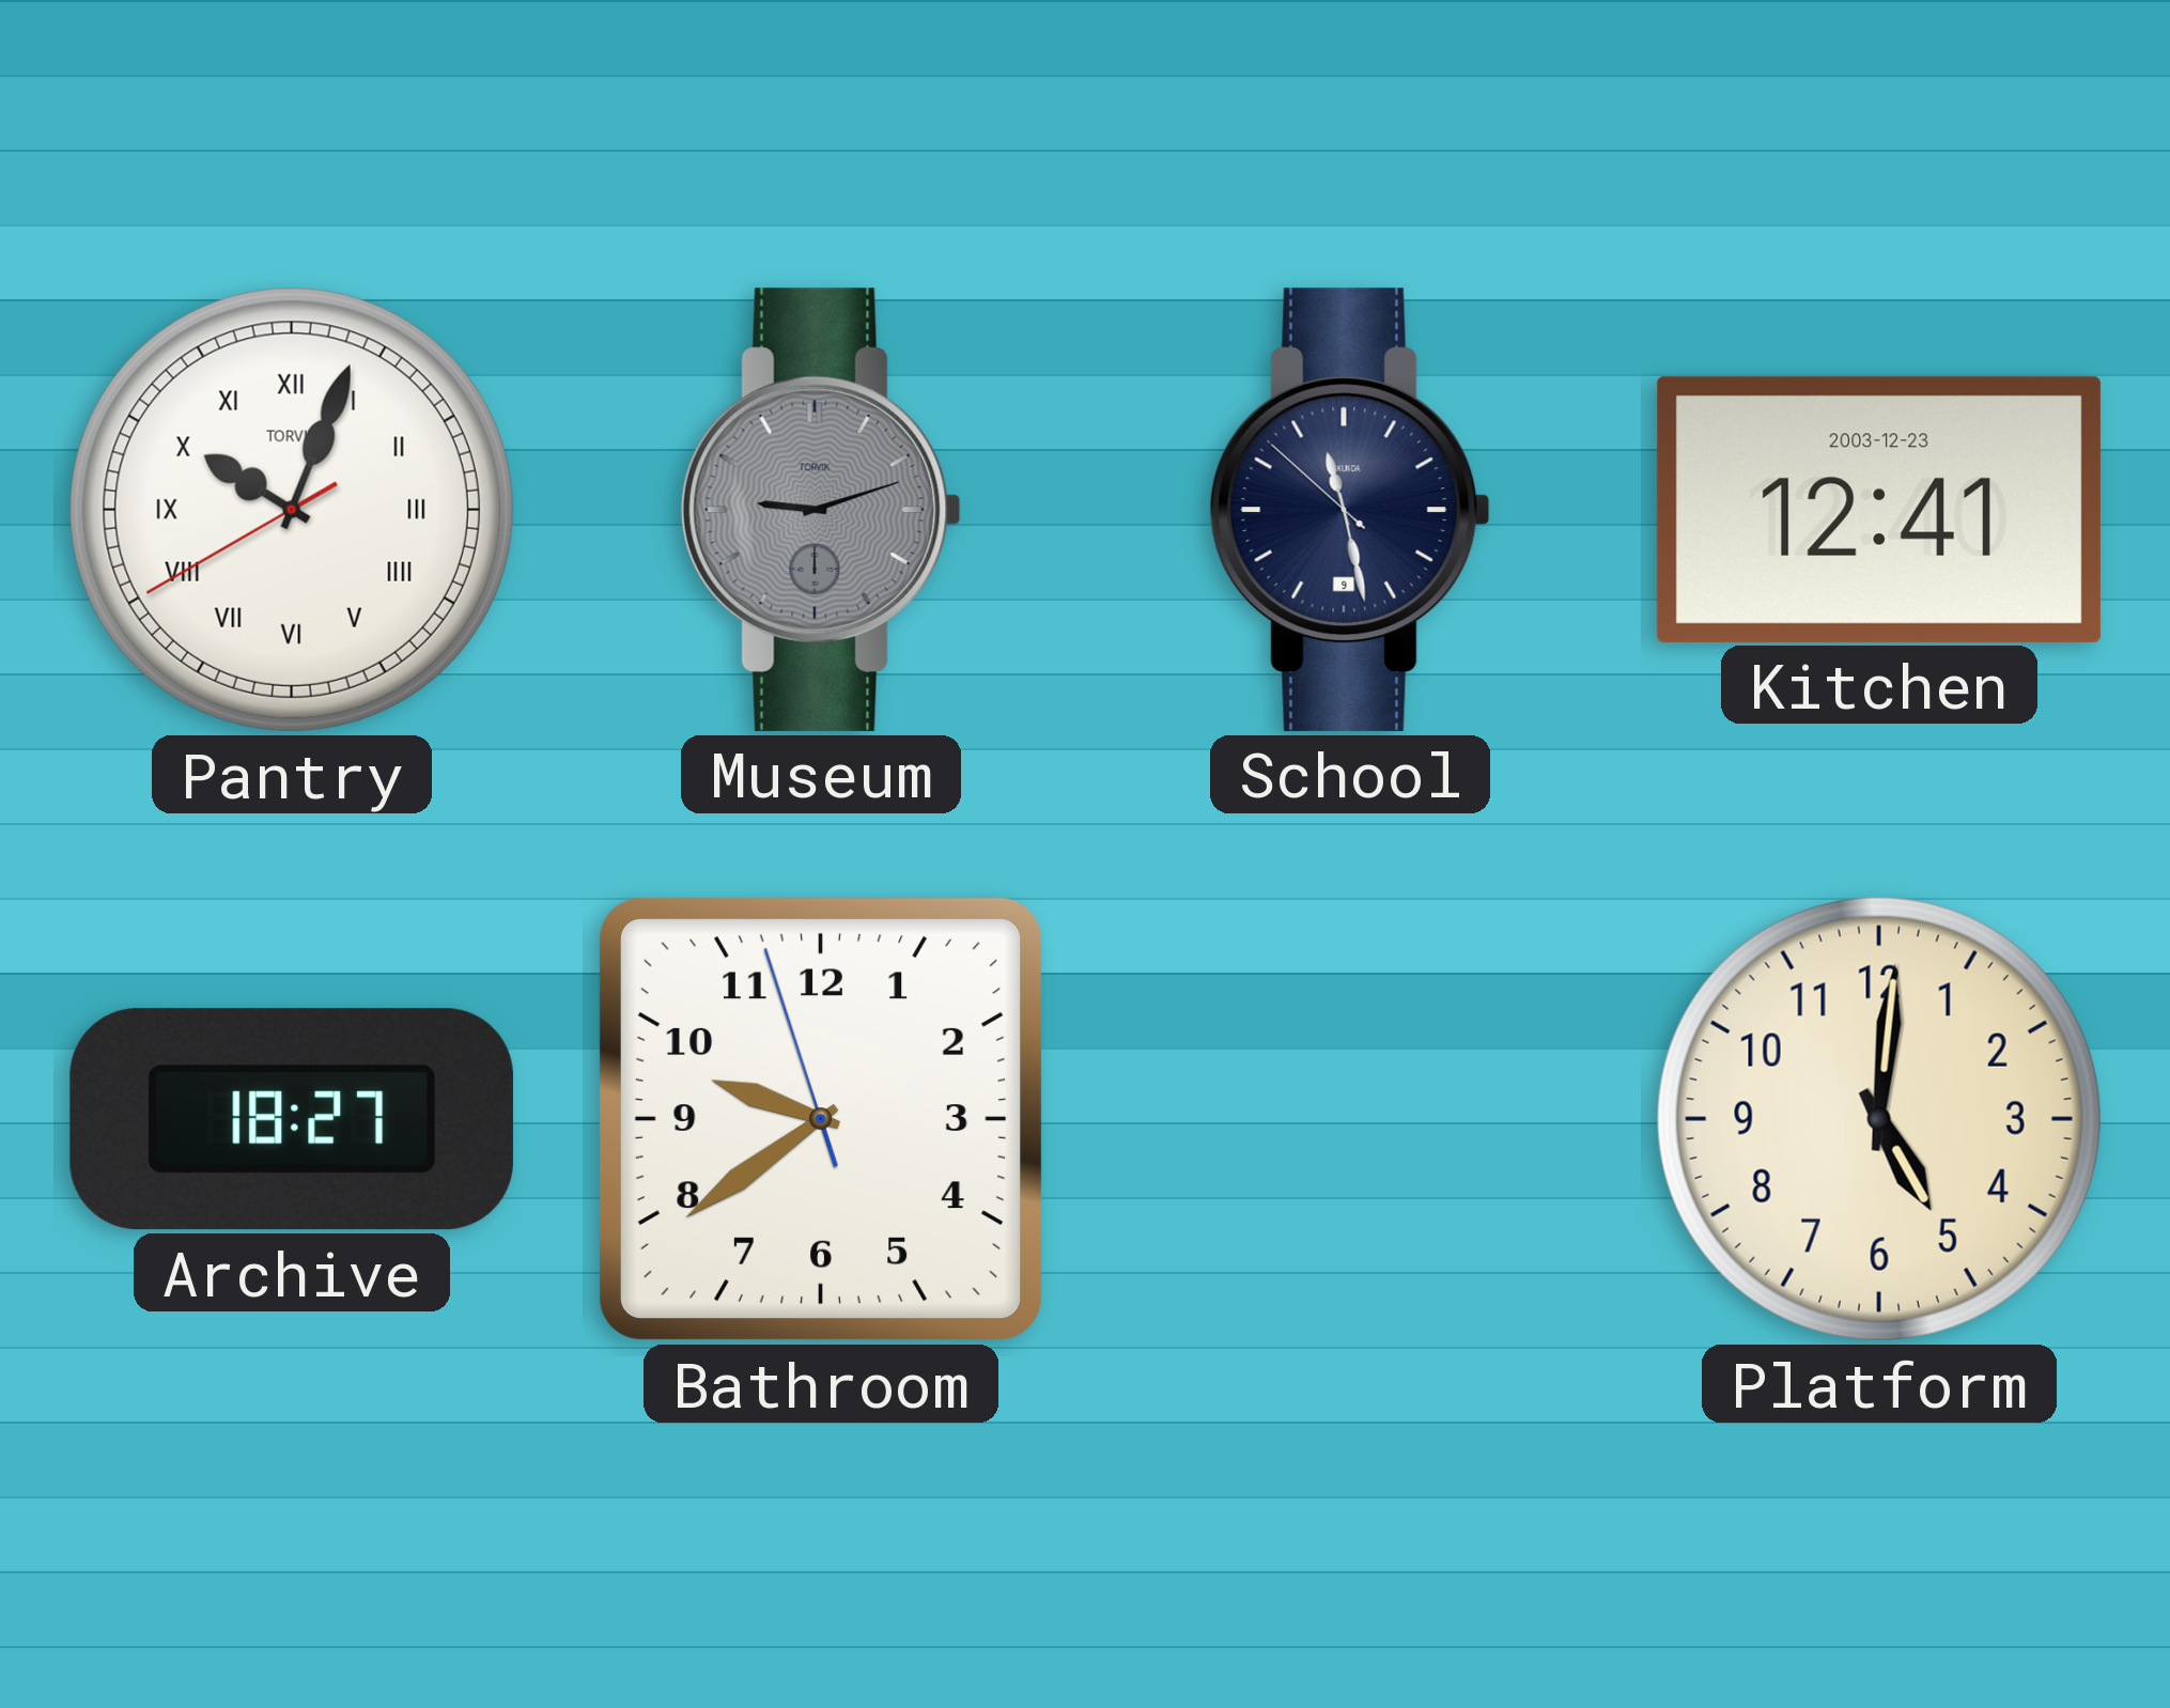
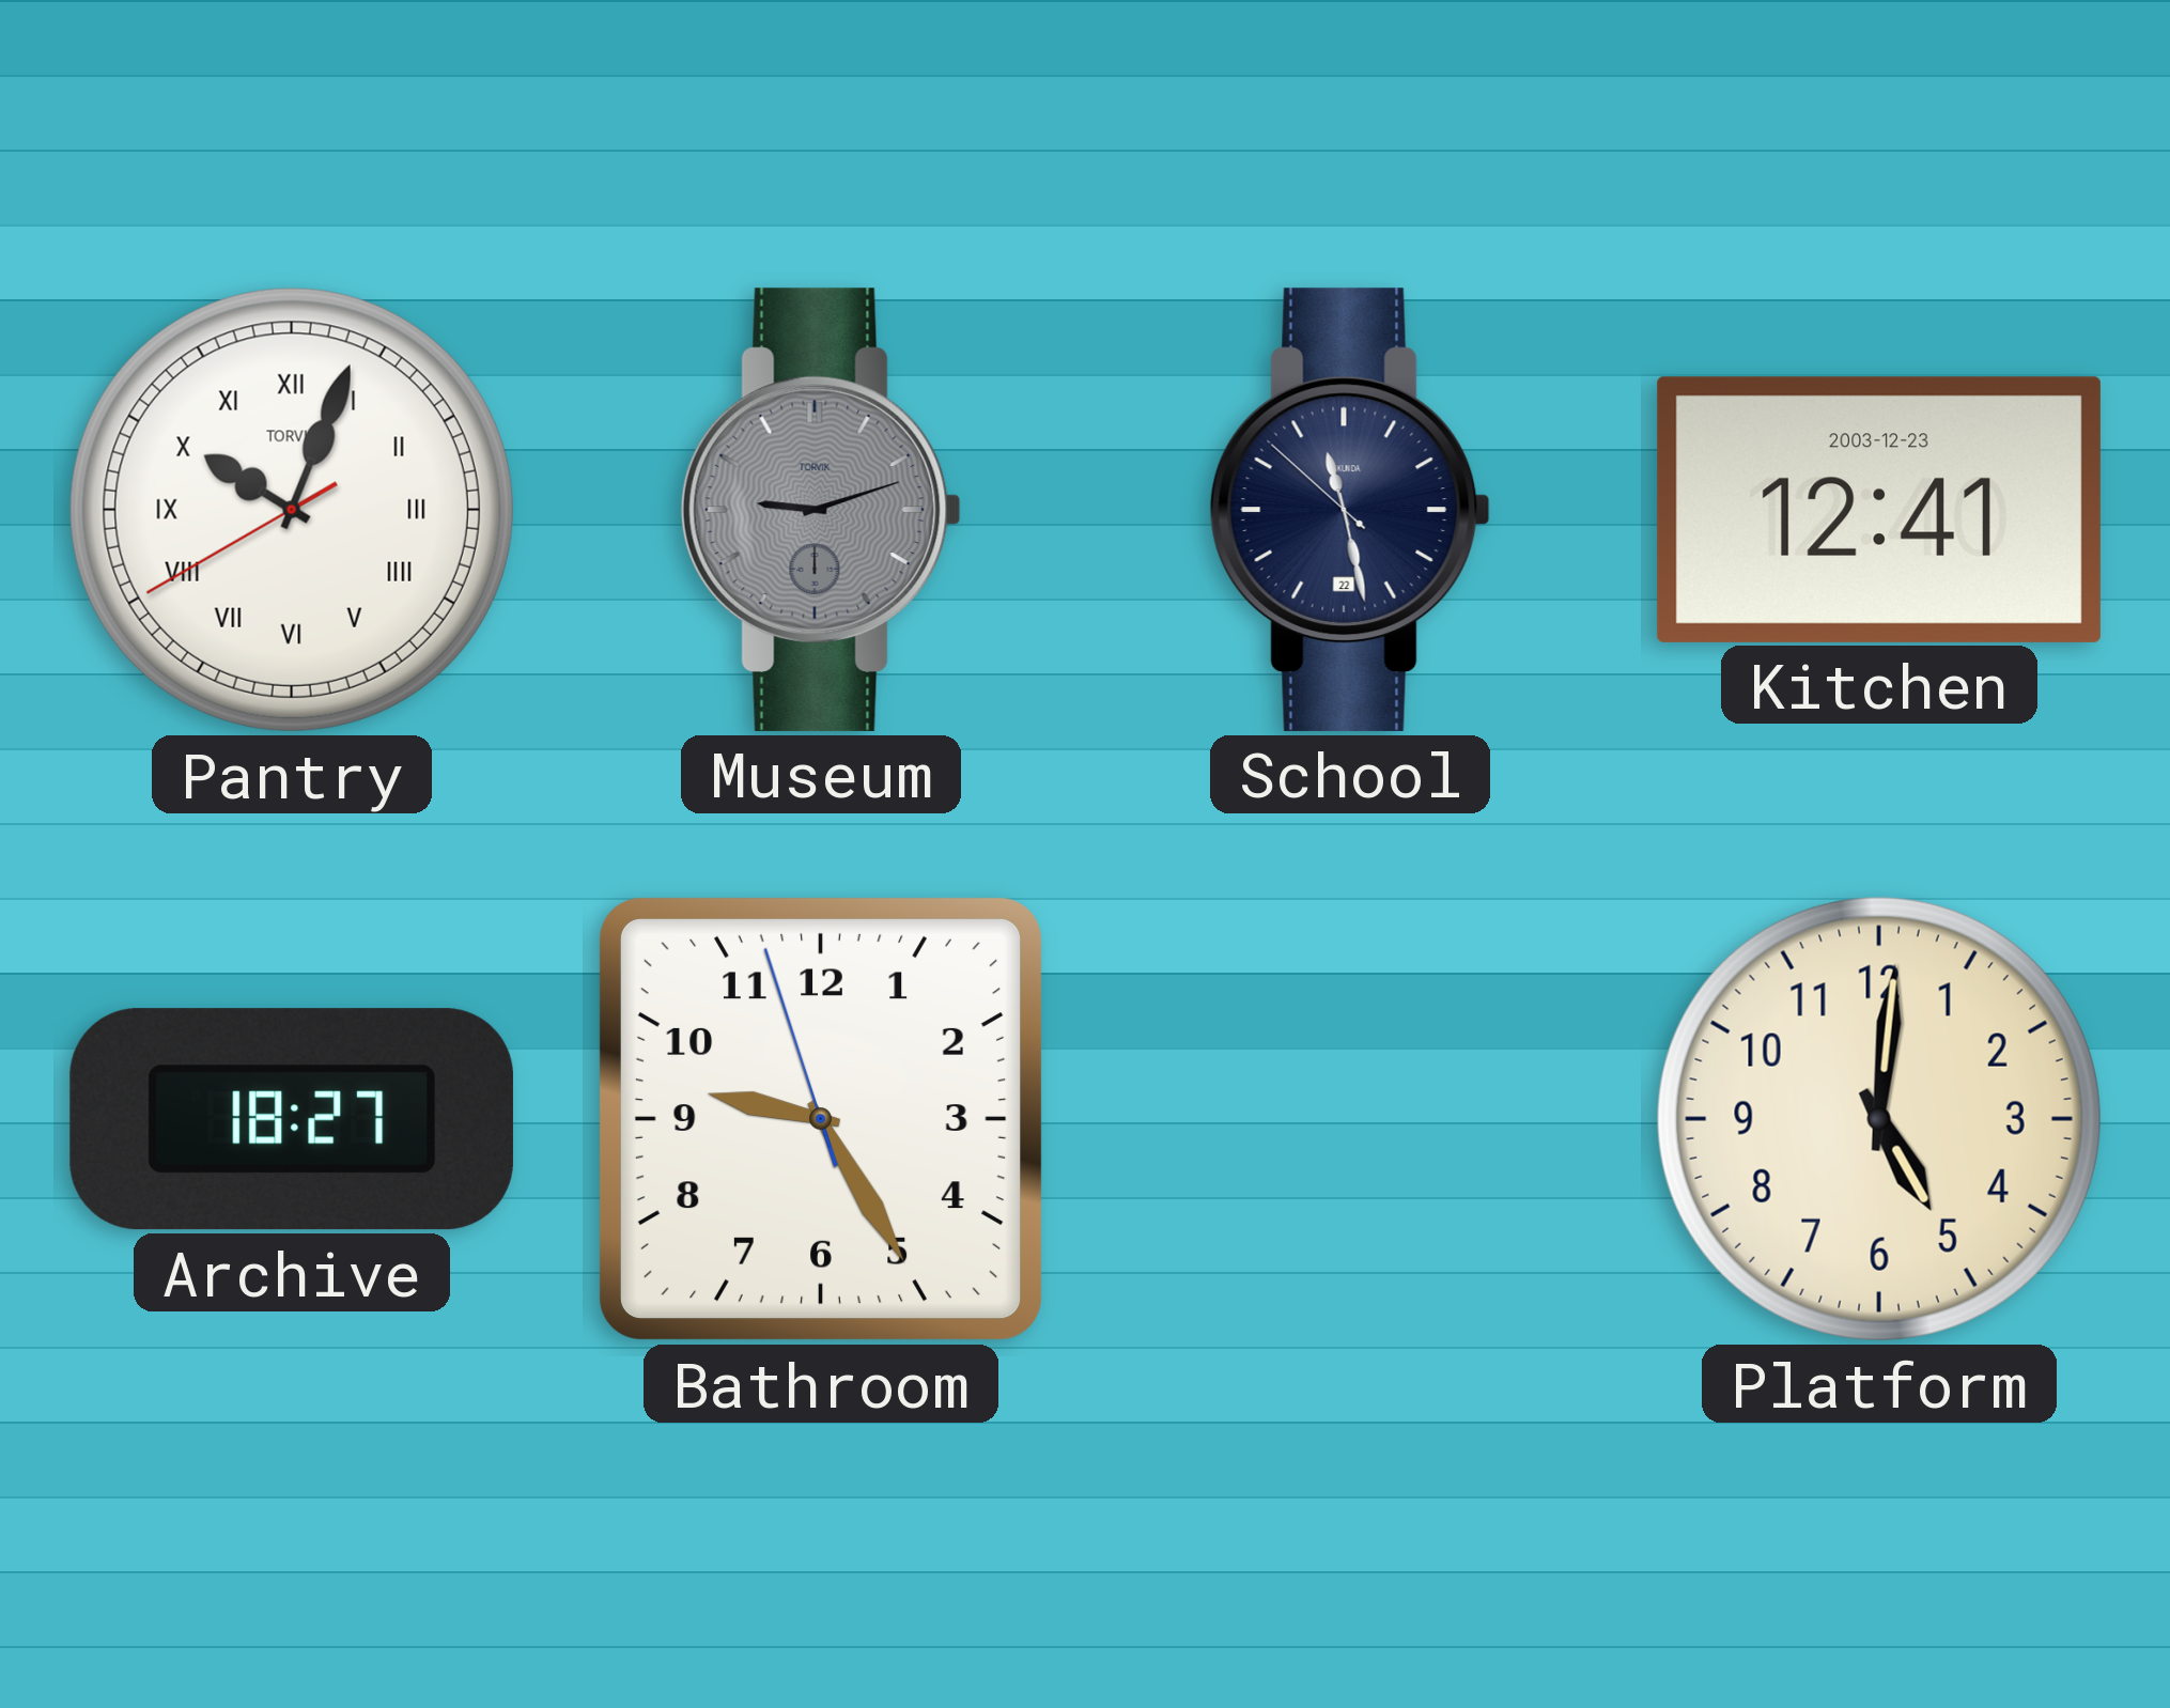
School date: 9 -> 22
Bathroom: 9:38 -> 9:24
